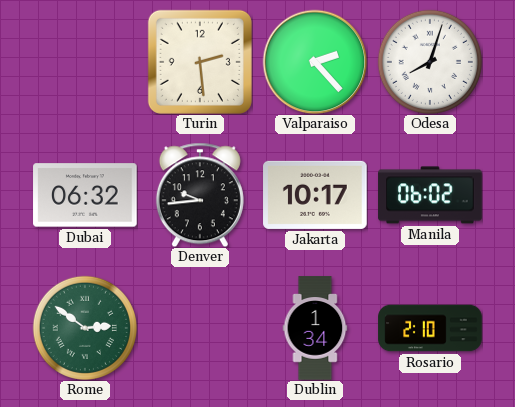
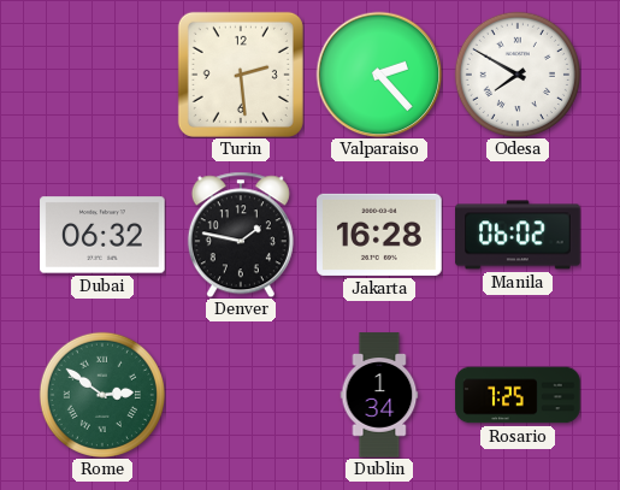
Odesa: 8:03 -> 7:50
Denver: 9:44 -> 1:47
Jakarta: 10:17 -> 16:28
Rosario: 2:10 -> 7:25
